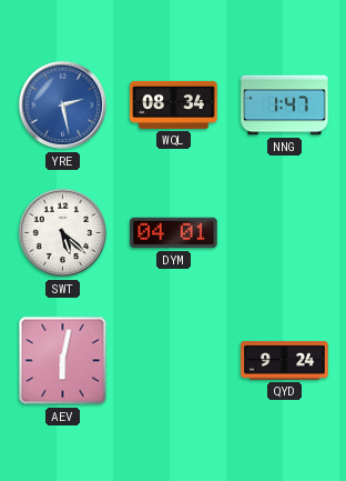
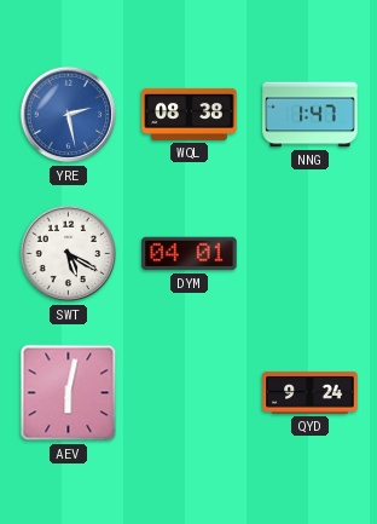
WQL: 08:34 -> 08:38
SWT: 5:22 -> 5:20
